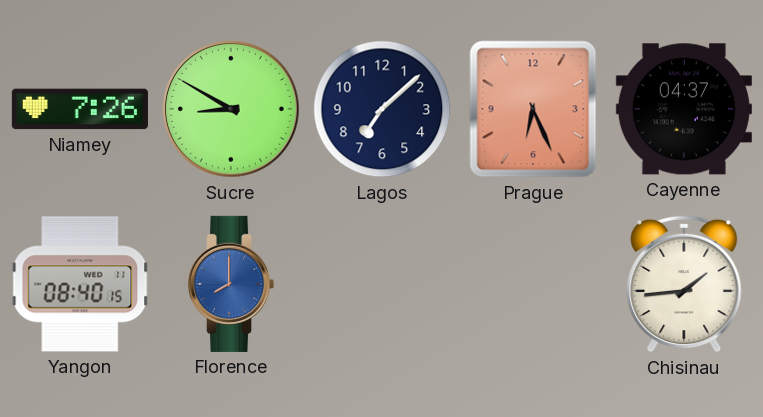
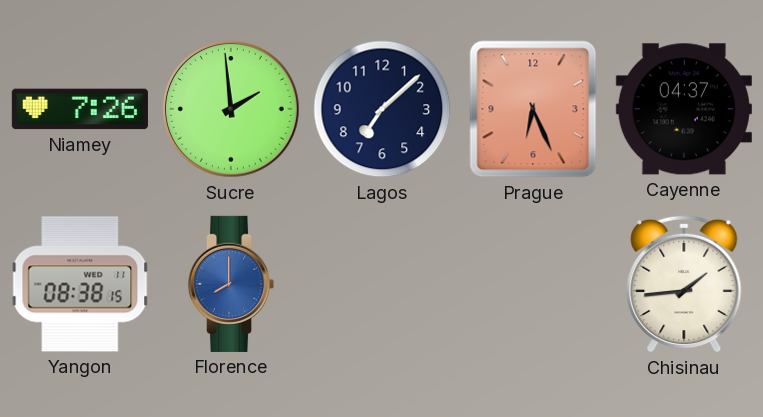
Sucre: 8:50 -> 1:59
Yangon: 08:40 -> 08:38
